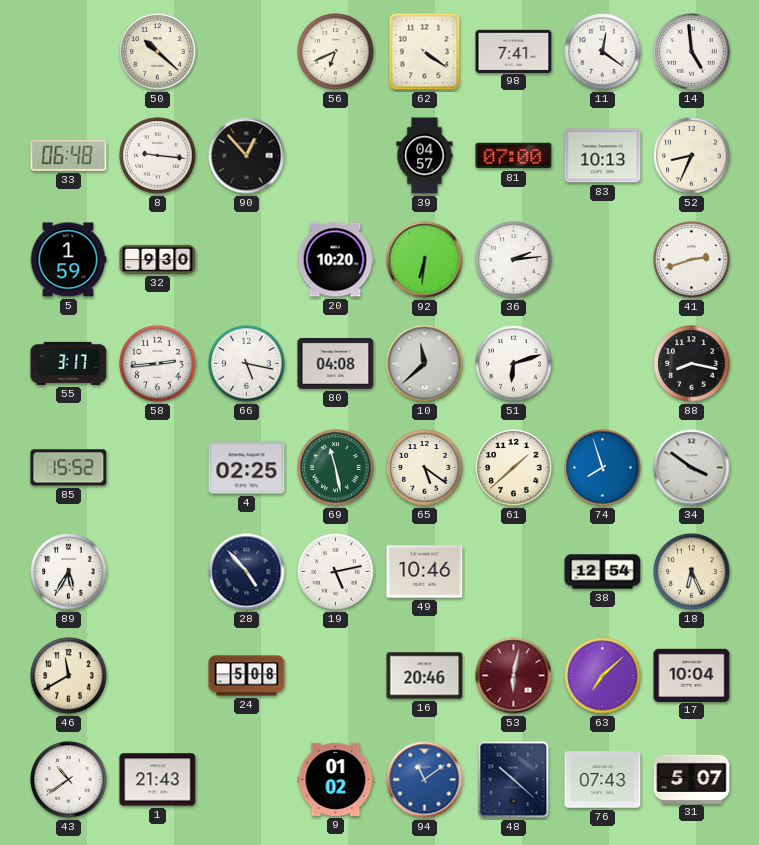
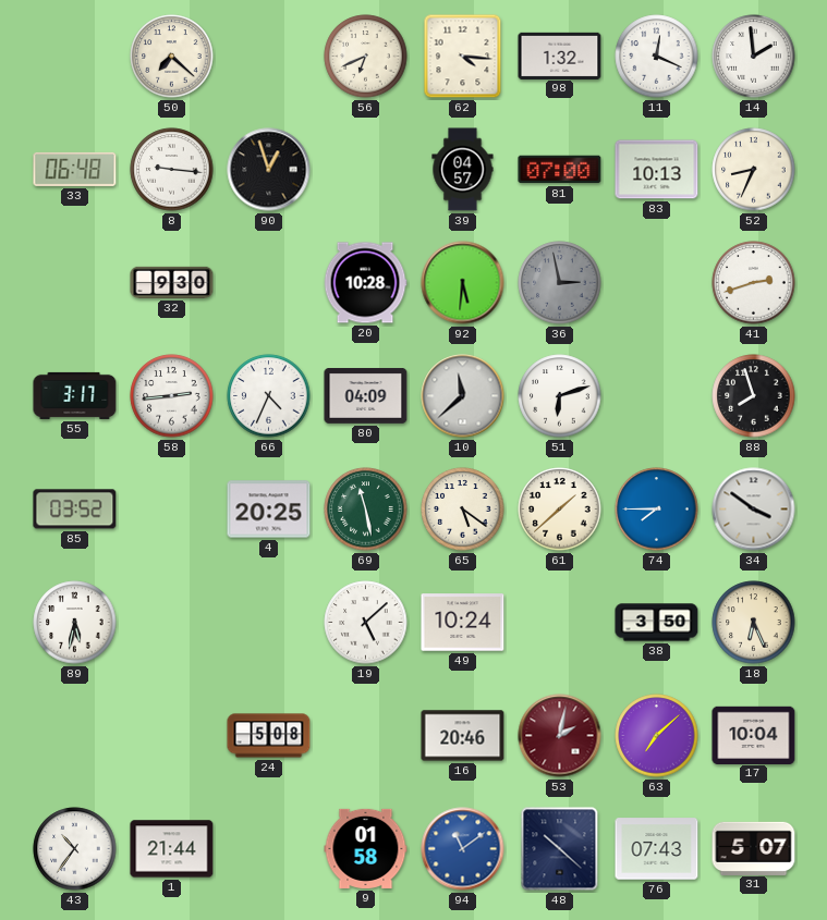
50: 10:22 -> 7:22
62: 4:21 -> 4:16
98: 7:41 -> 1:32
11: 12:21 -> 12:19
14: 4:59 -> 1:59
90: 12:53 -> 12:57
5: 1:59 -> none
20: 10:20 -> 10:28
92: 6:31 -> 5:31
36: 2:14 -> 2:58
36 dial: white -> grey
66: 5:17 -> 4:34
80: 04:08 -> 04:09
88: 8:17 -> 7:57
85: 15:52 -> 03:52
4: 02:25 -> 20:25
74: 7:57 -> 7:45
89: 5:35 -> 5:32
28: 4:53 -> none
19: 5:13 -> 5:08
49: 10:46 -> 10:24
38: 12:54 -> 3:50
46: 11:40 -> none
53: 6:02 -> 2:02
43: 10:39 -> 10:36
1: 21:43 -> 21:44
9: 01:02 -> 01:58
